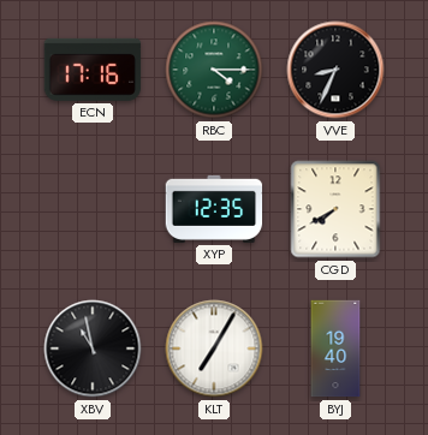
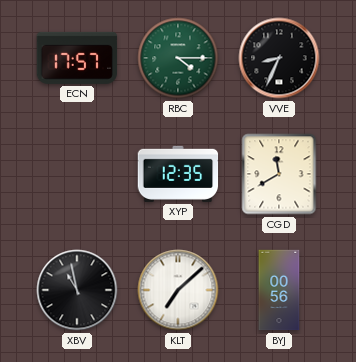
ECN: 17:16 -> 17:57
CGD: 7:40 -> 11:40
KLT: 7:05 -> 7:08
BYJ: 19:40 -> 00:56
